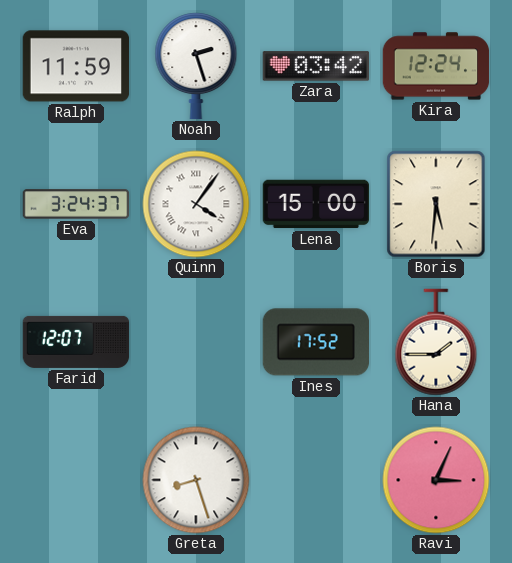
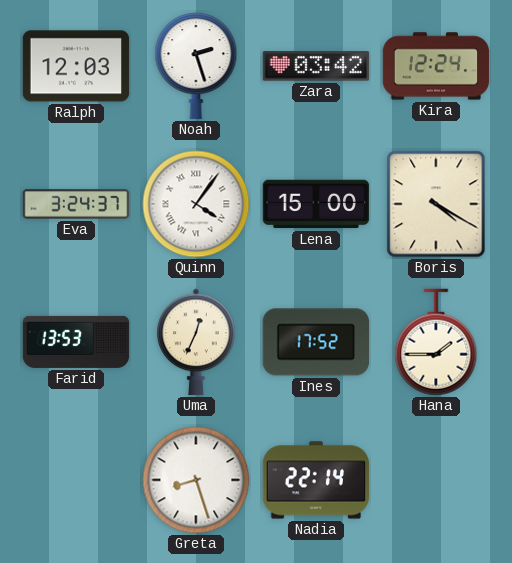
Ralph: 11:59 -> 12:03
Boris: 5:31 -> 4:20
Farid: 12:07 -> 13:53
Uma: none -> 12:34
Nadia: none -> 22:14
Ravi: 3:04 -> none
